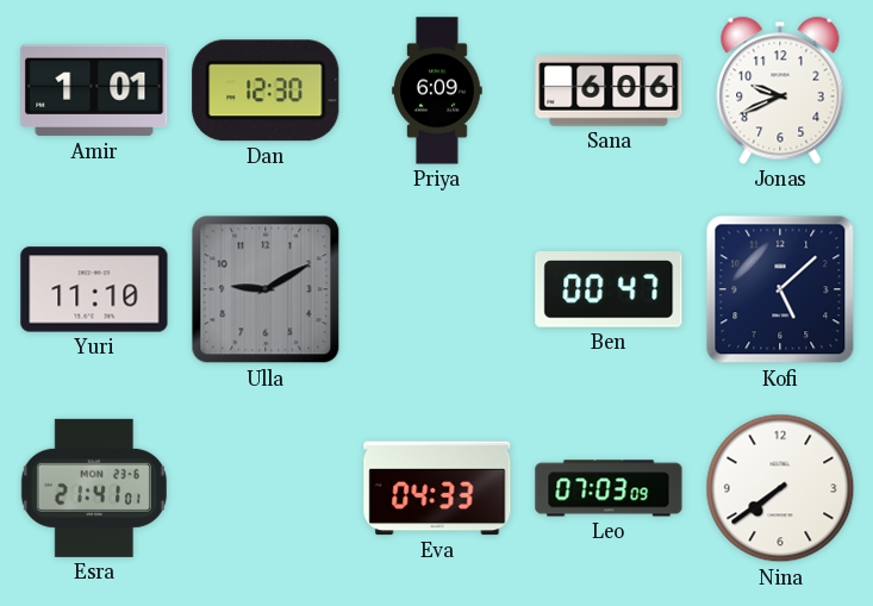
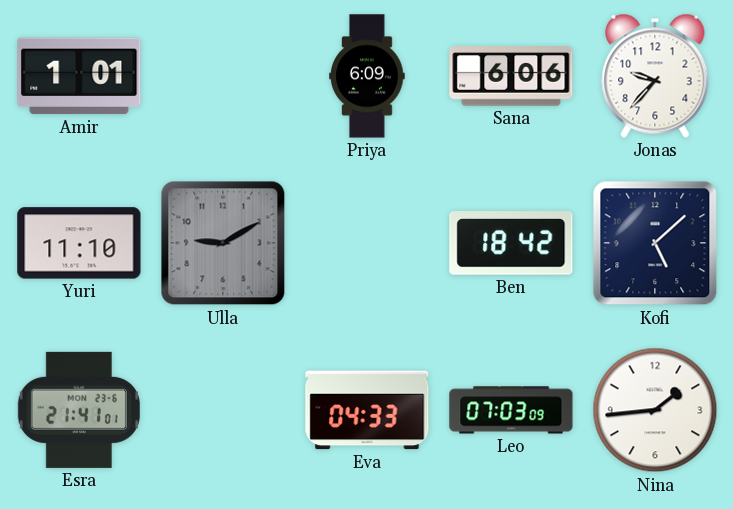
Dan: 12:30 -> none
Jonas: 9:41 -> 9:37
Ben: 00:47 -> 18:42
Nina: 7:39 -> 1:44
